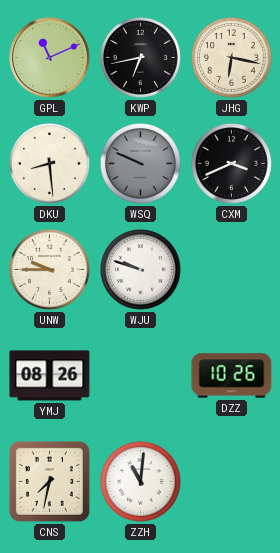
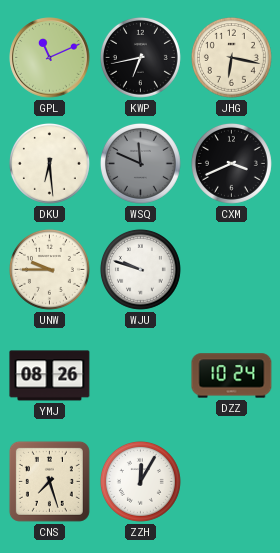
DKU: 8:29 -> 6:29
WSQ: 9:49 -> 11:49
DZZ: 10:26 -> 10:24
CNS: 7:32 -> 7:27
ZZH: 11:01 -> 12:05
